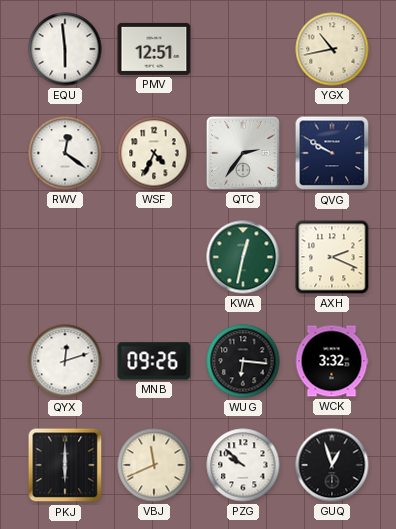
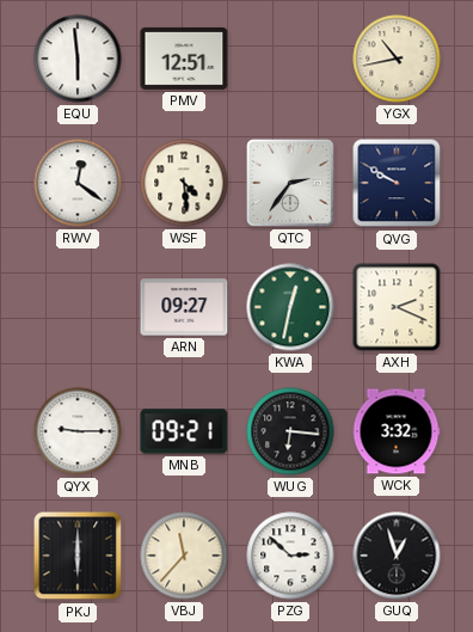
WSF: 4:34 -> 4:29
ARN: none -> 09:27
QYX: 12:12 -> 9:15
MNB: 09:26 -> 09:21
VBJ: 11:41 -> 11:37
PZG: 9:52 -> 2:52
